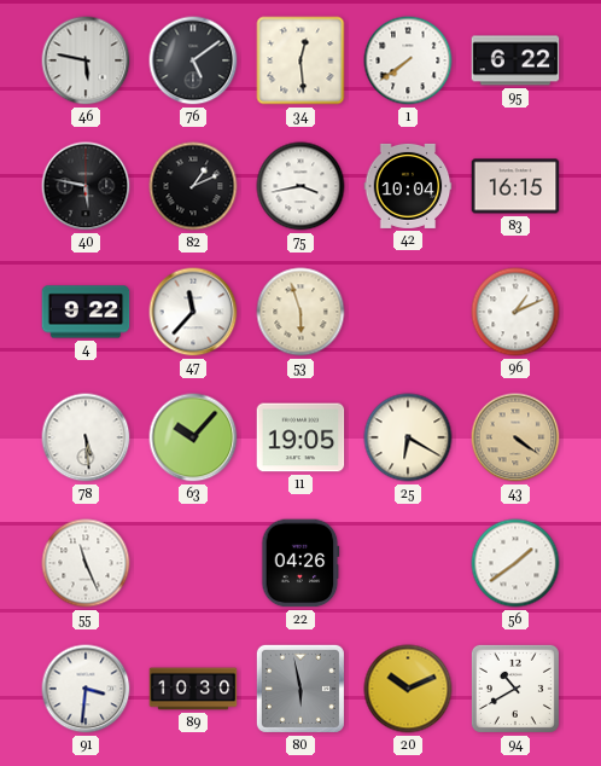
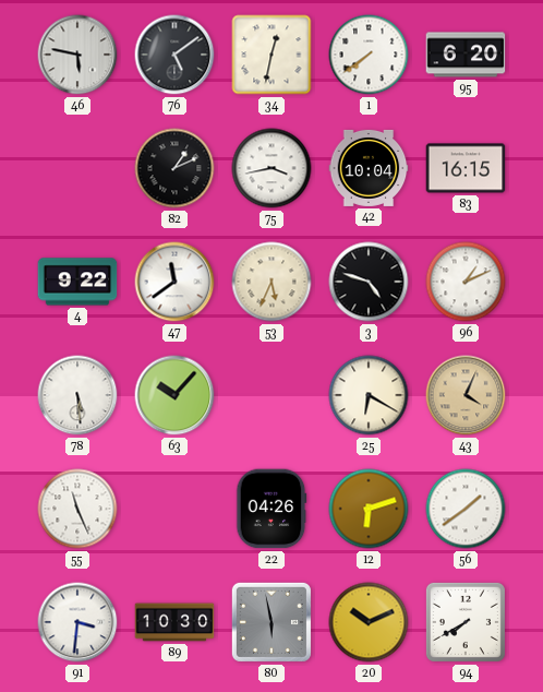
34: 12:29 -> 12:32
95: 6:22 -> 6:20
40: 5:47 -> none
47: 11:37 -> 11:39
53: 5:57 -> 5:34
3: none -> 4:48
11: 19:05 -> none
43: 4:21 -> 4:04
12: none -> 6:12
94: 10:40 -> 7:40
